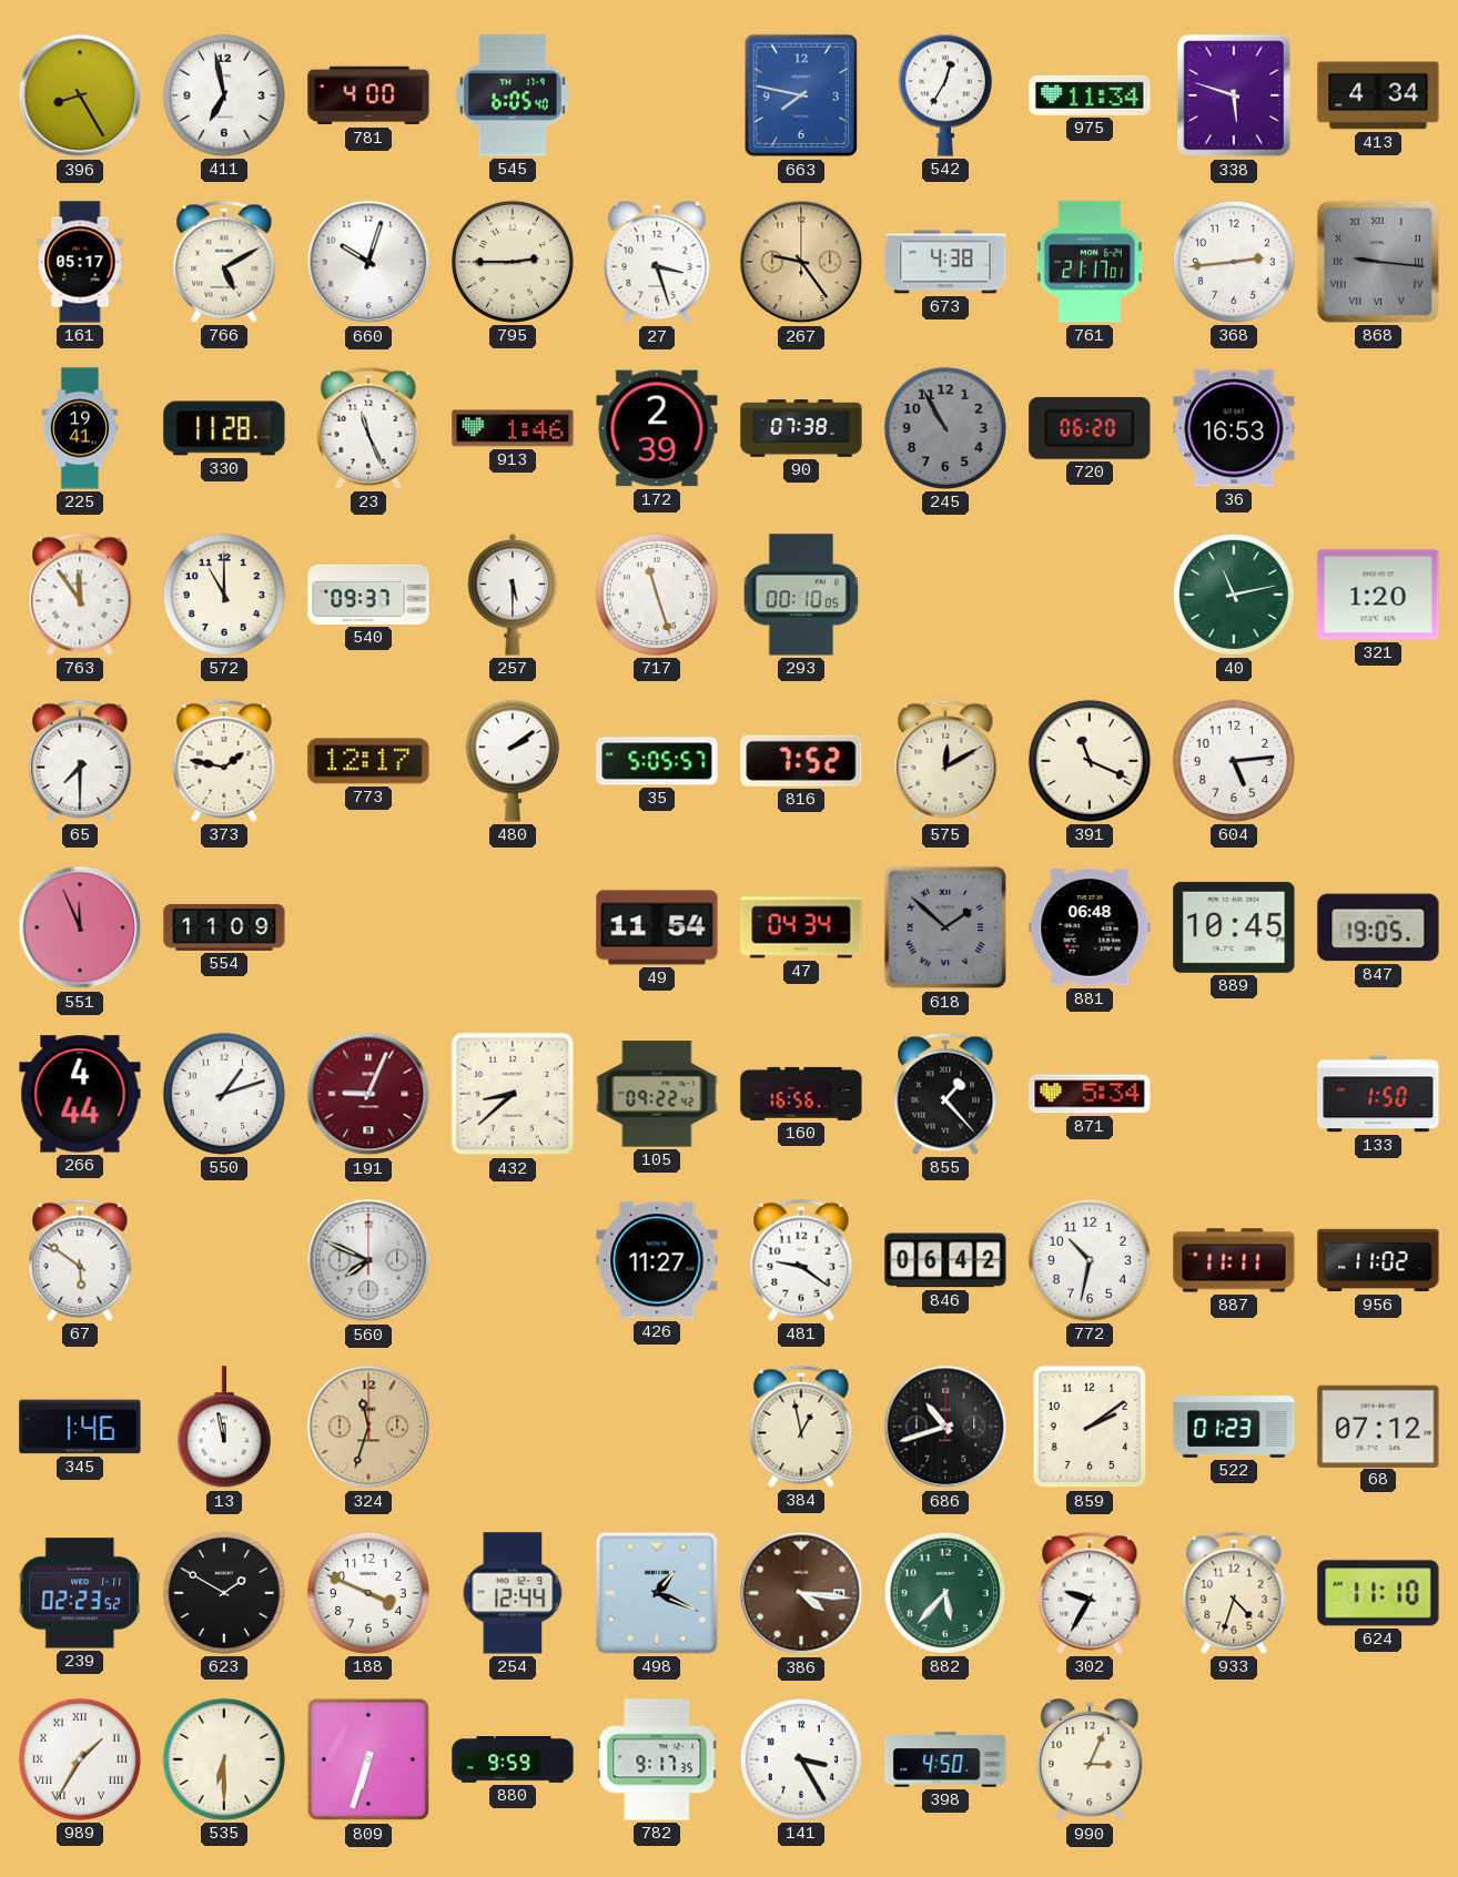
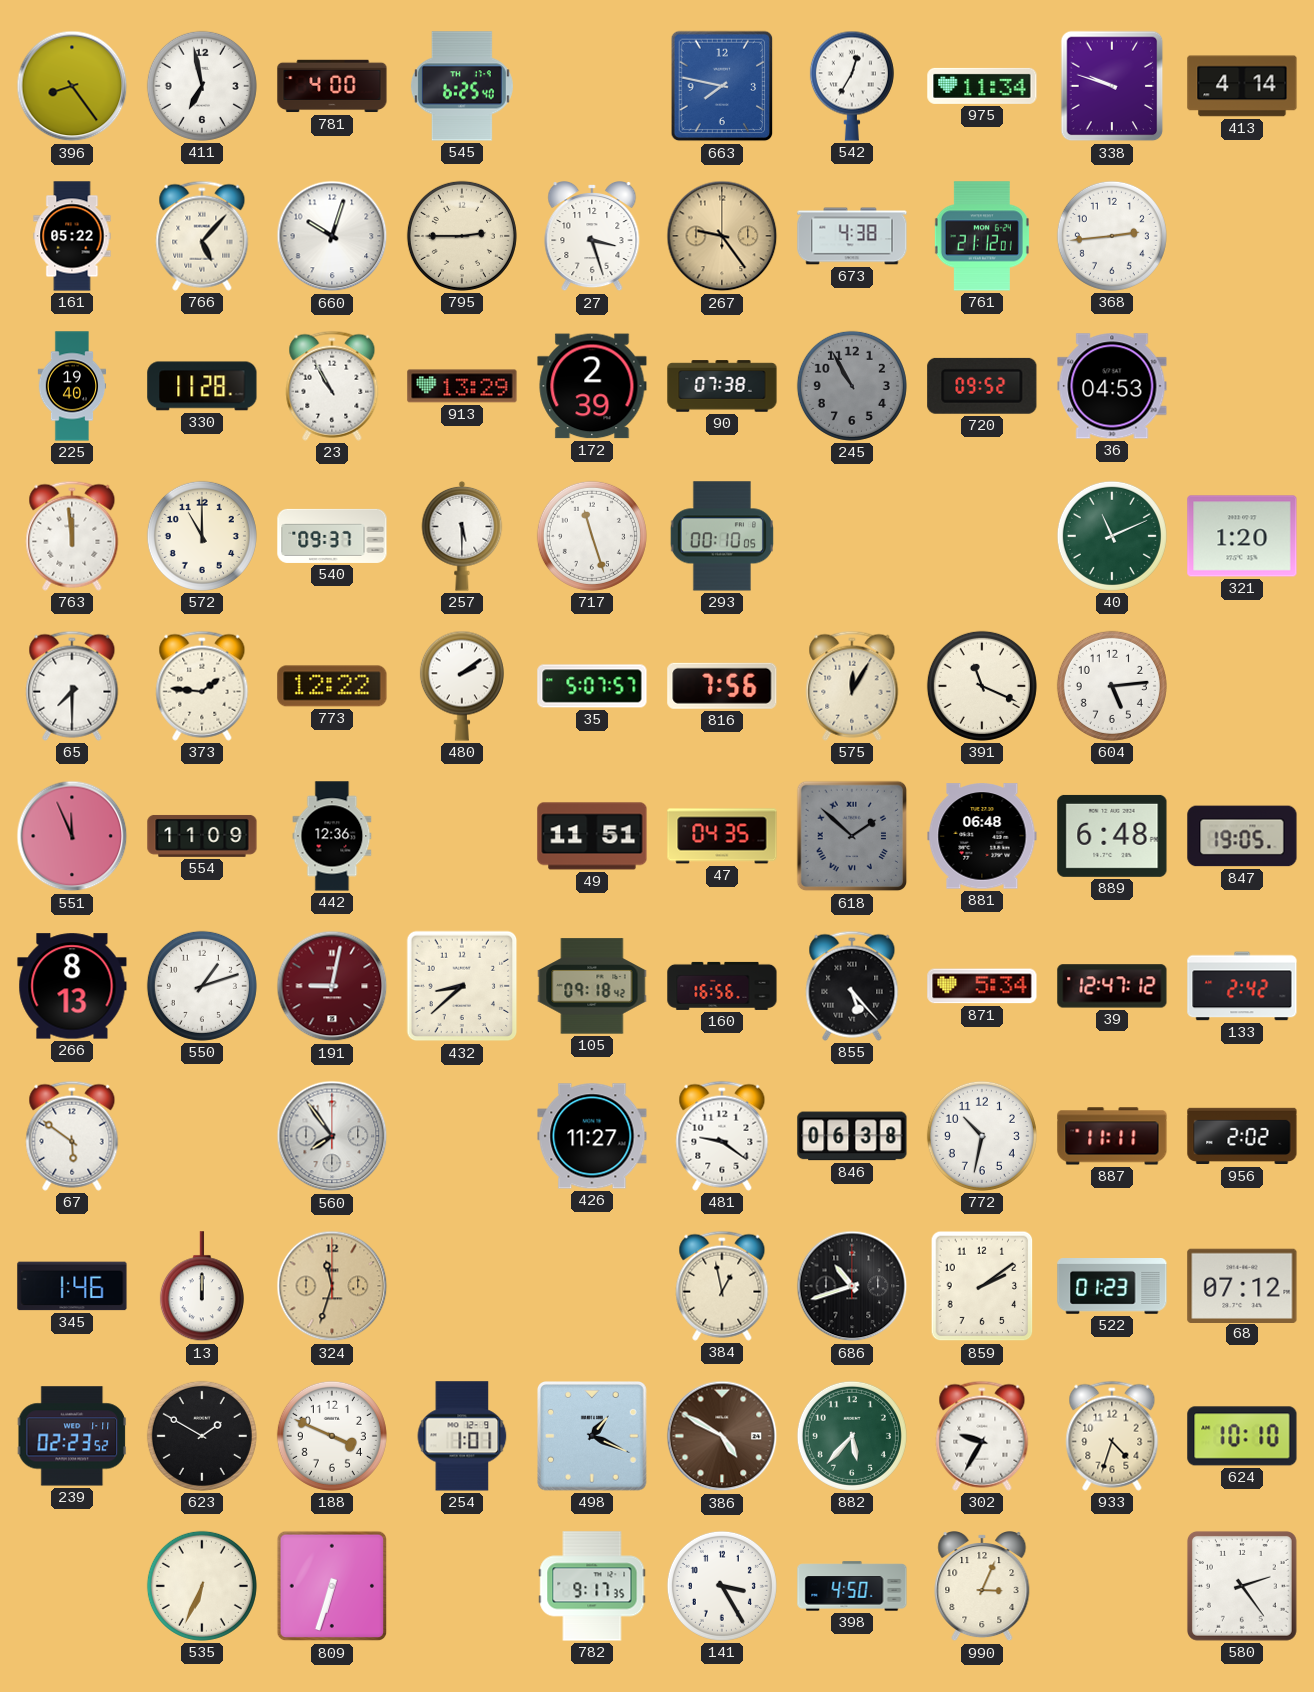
396: 8:25 -> 8:24
545: 6:05 -> 6:25
338: 5:48 -> 9:48
413: 4:34 -> 4:14
161: 05:17 -> 05:22
766: 5:10 -> 5:07
761: 21:17 -> 21:12
868: 9:16 -> none
225: 19:41 -> 19:40
23: 11:26 -> 10:55
913: 1:46 -> 13:29
720: 06:20 -> 09:52
36: 16:53 -> 04:53
763: 11:54 -> 11:59
40: 11:13 -> 11:11
373: 1:47 -> 1:46
773: 12:17 -> 12:22
35: 5:05 -> 5:07
816: 7:52 -> 7:56
575: 12:10 -> 12:05
442: none -> 12:36
49: 11:54 -> 11:51
47: 04:34 -> 04:35
889: 10:45 -> 6:48
266: 4:44 -> 8:13
191: 9:04 -> 9:02
105: 09:22 -> 09:18
855: 1:23 -> 5:23
39: none -> 12:47
133: 1:50 -> 2:42
560: 7:49 -> 7:54
846: 06:42 -> 06:38
956: 11:02 -> 2:02
13: 11:58 -> 12:00
254: 12:44 -> 1:01
386: 4:16 -> 4:50
624: 11:10 -> 10:10
989: 1:35 -> none
535: 6:30 -> 6:34
880: 9:59 -> none
580: none -> 2:24
